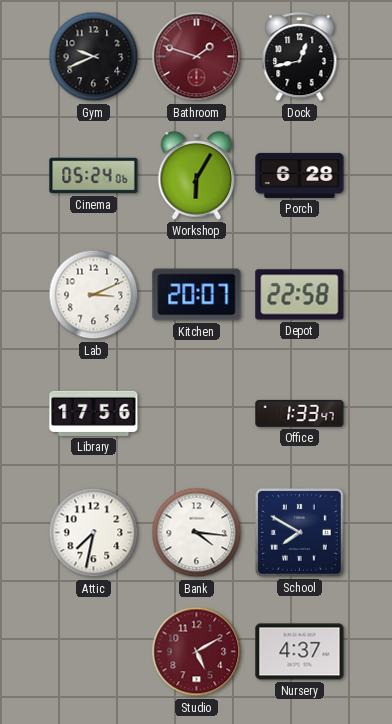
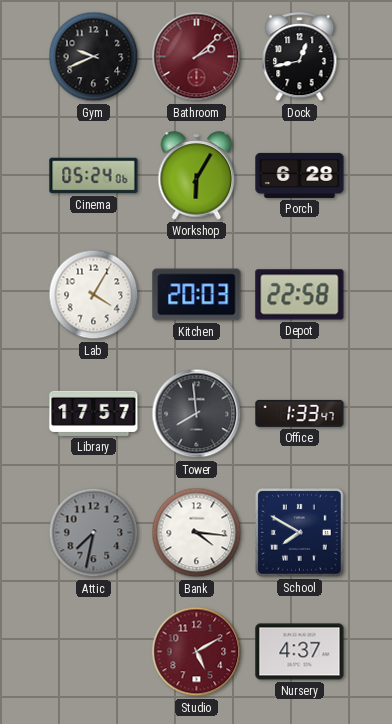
Bathroom: 1:48 -> 2:08
Lab: 3:11 -> 4:05
Kitchen: 20:07 -> 20:03
Library: 17:56 -> 17:57
Tower: none -> 7:59
Attic dial: white -> grey
